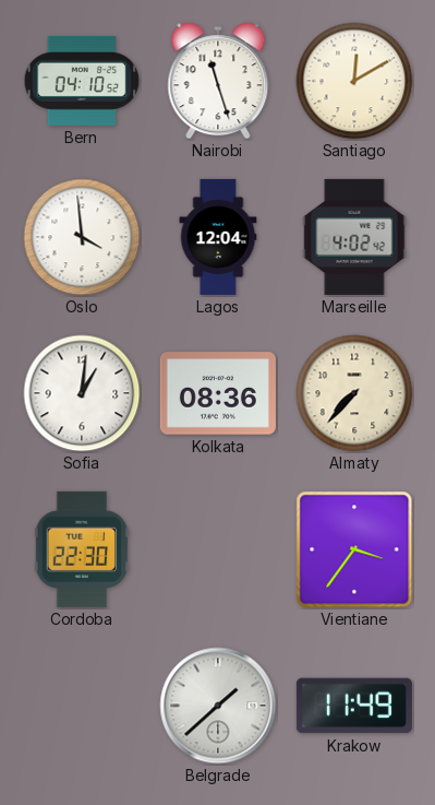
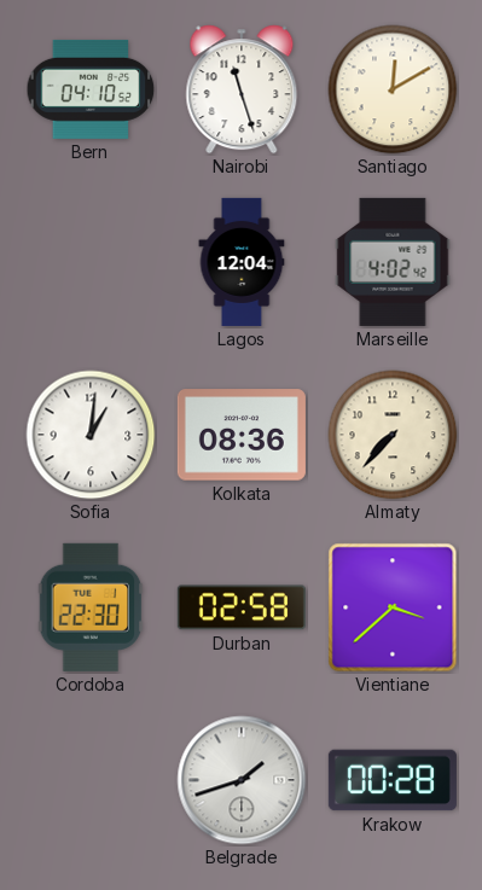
Oslo: 3:59 -> none
Durban: none -> 02:58
Vientiane: 3:36 -> 3:38
Belgrade: 1:38 -> 1:42
Krakow: 11:49 -> 00:28
